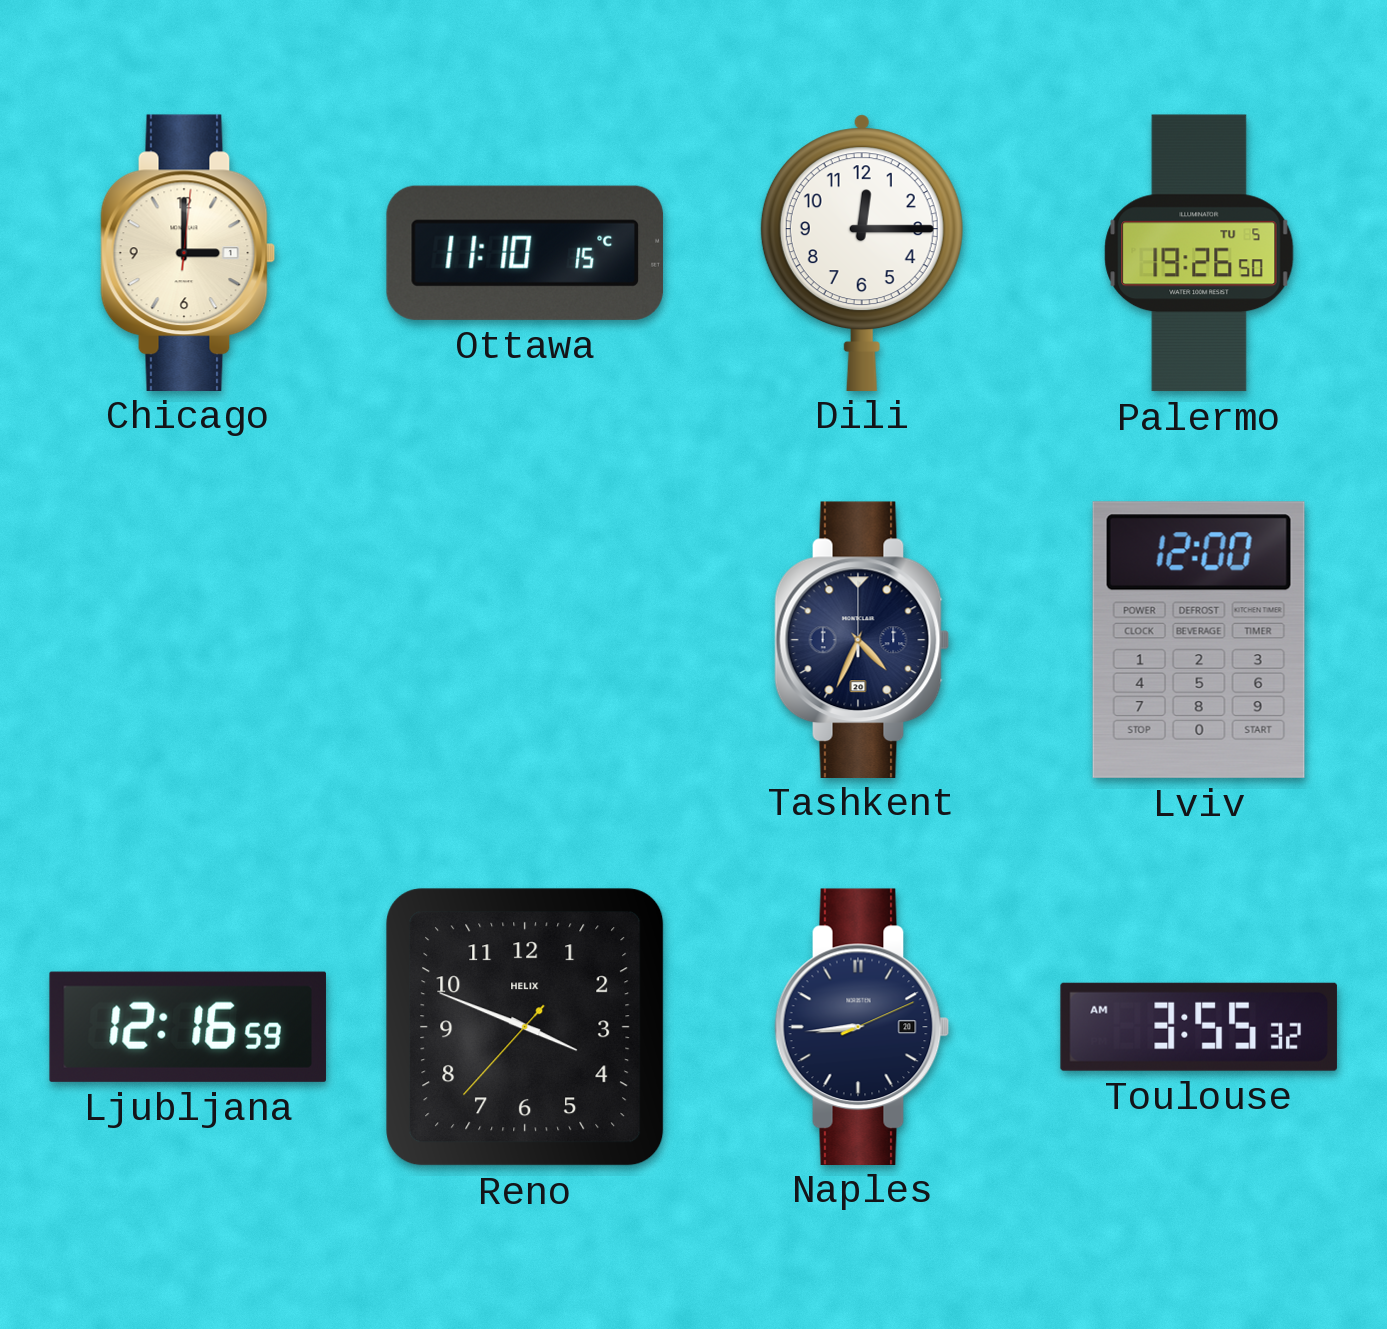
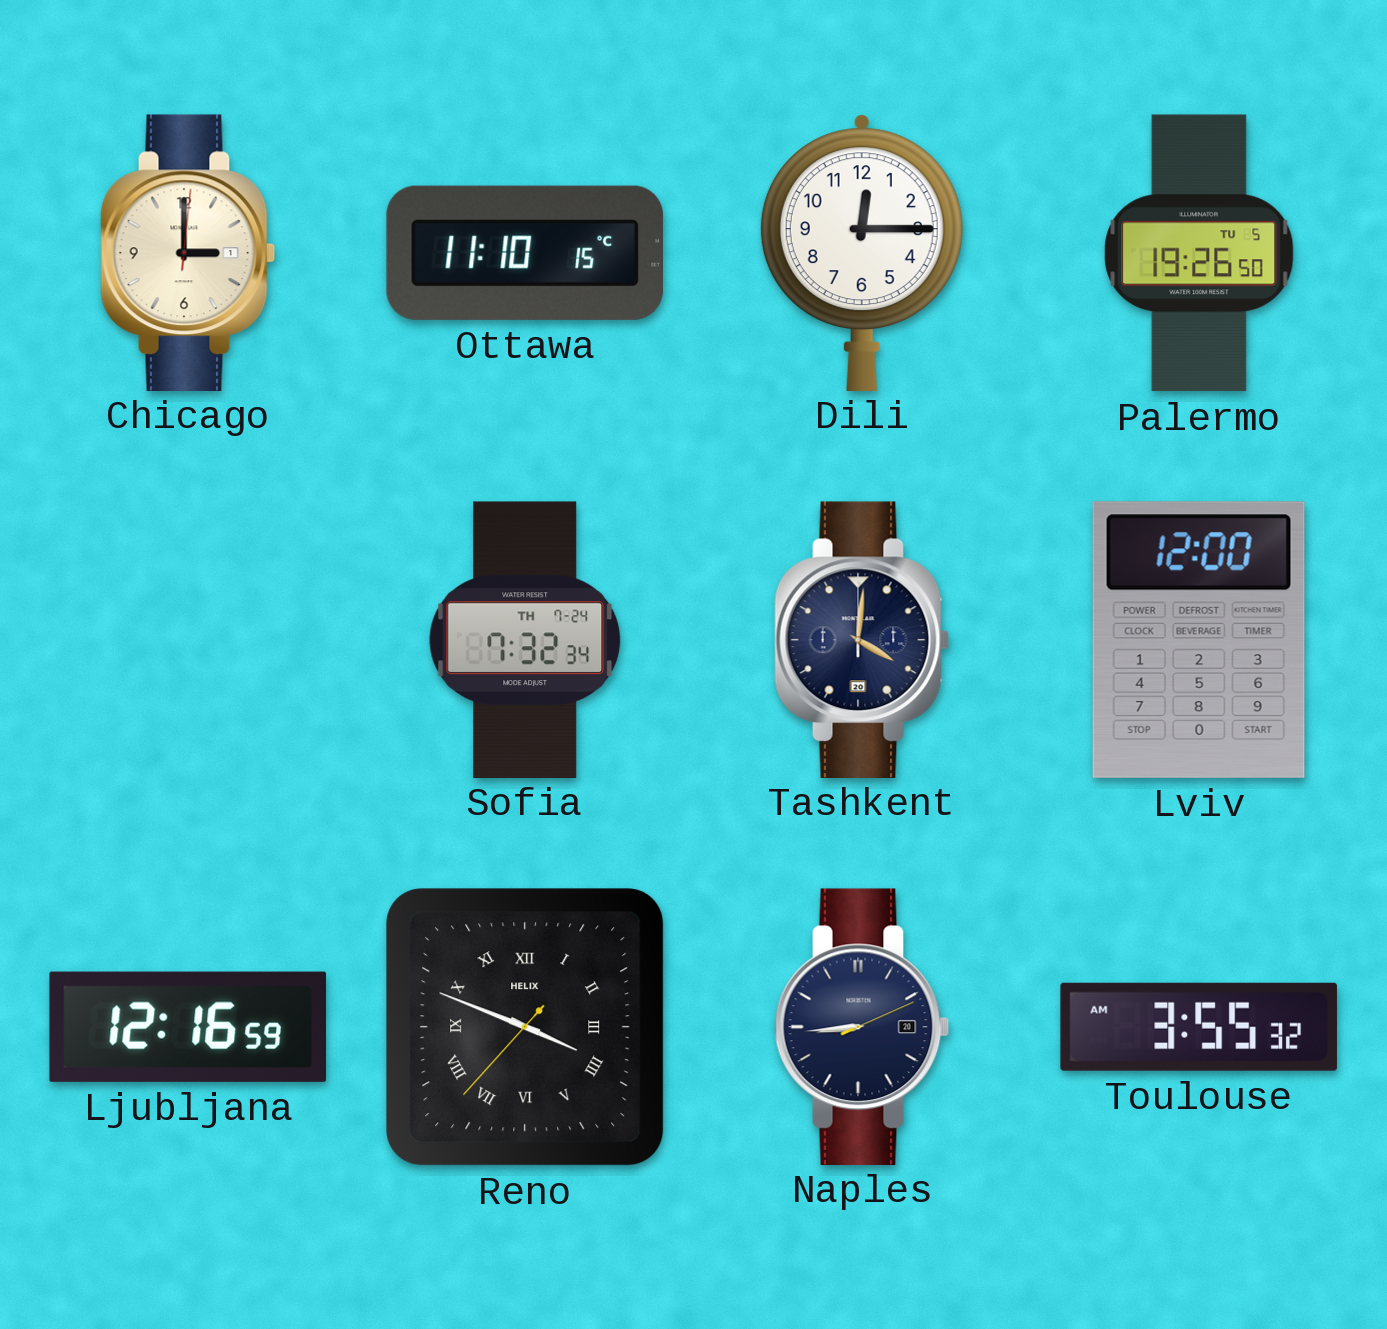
Sofia: none -> 7:32
Tashkent: 4:34 -> 4:01
Reno numerals: Arabic -> Roman
